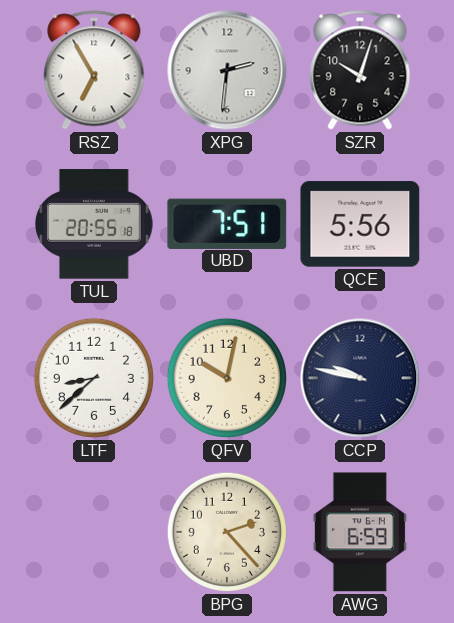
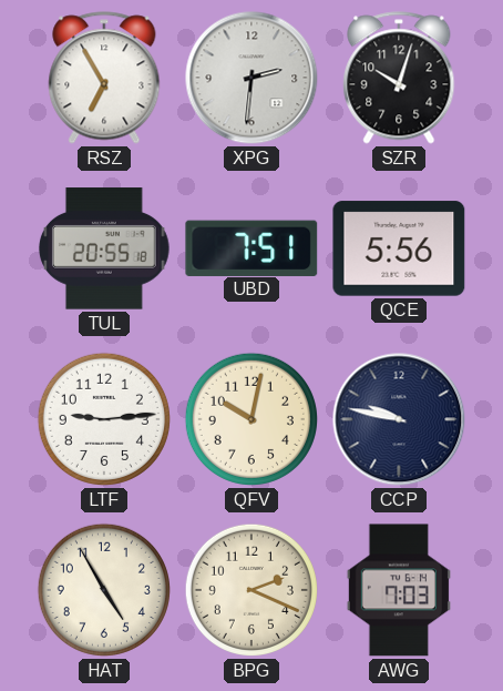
LTF: 8:38 -> 9:14
HAT: none -> 4:55
BPG: 2:23 -> 2:19
AWG: 6:59 -> 7:03
